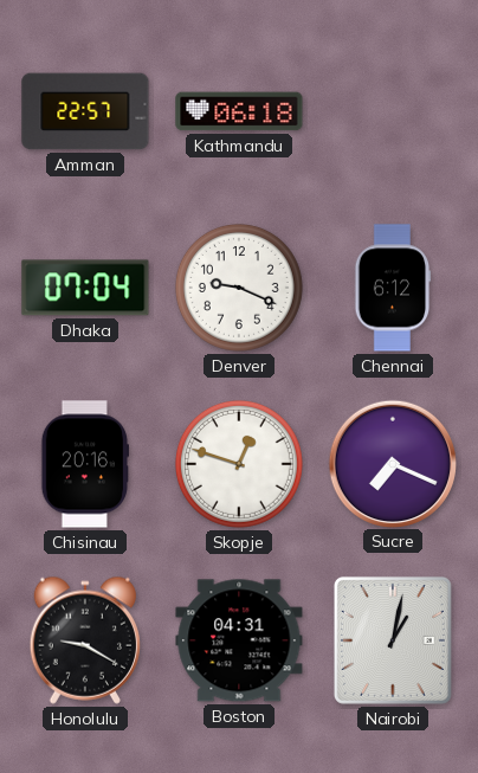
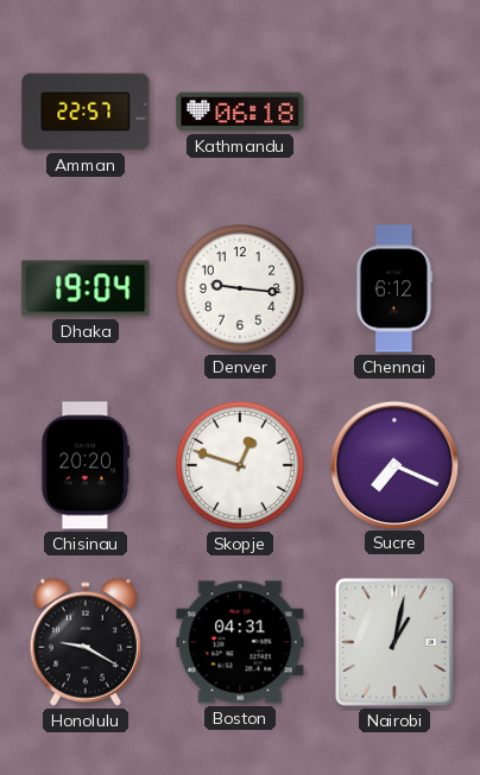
Dhaka: 07:04 -> 19:04
Denver: 9:19 -> 9:16
Chisinau: 20:16 -> 20:20
